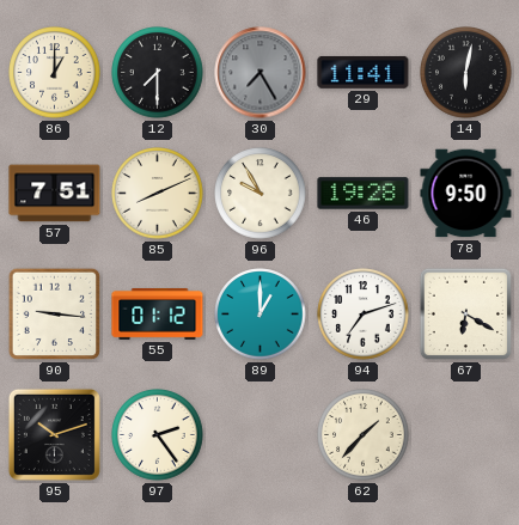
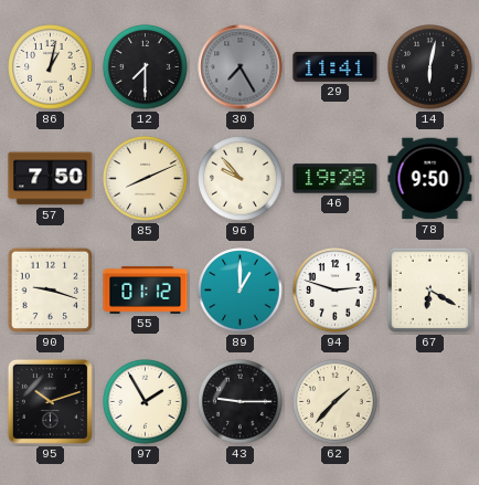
86: 1:00 -> 1:02
57: 7:51 -> 7:50
96: 9:55 -> 9:53
90: 9:16 -> 9:18
94: 7:12 -> 2:48
97: 2:24 -> 1:55
43: none -> 9:15
